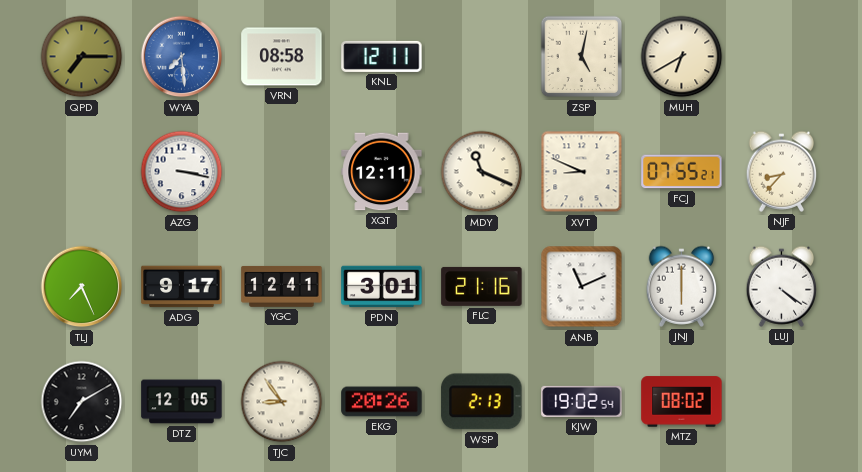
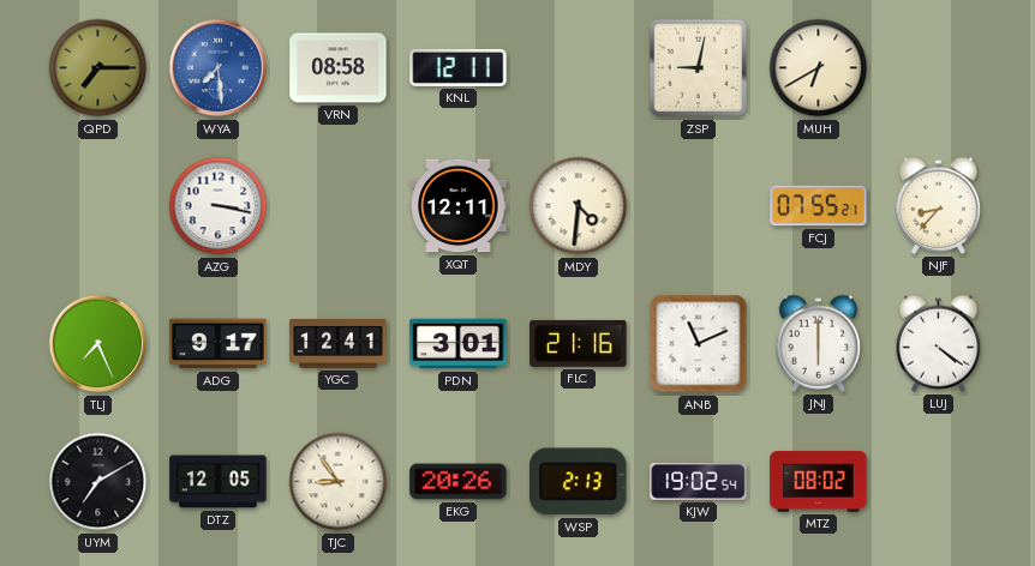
ZSP: 5:02 -> 9:02
MDY: 11:19 -> 4:31
XVT: 8:49 -> none
